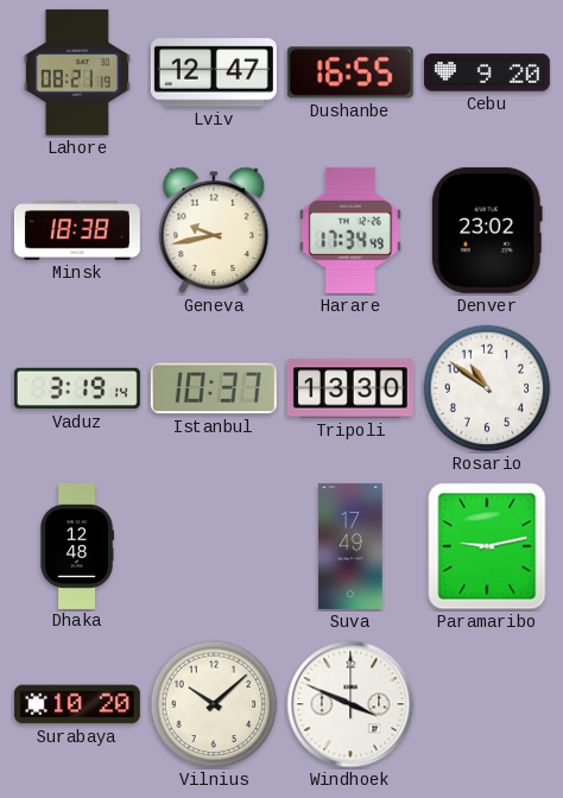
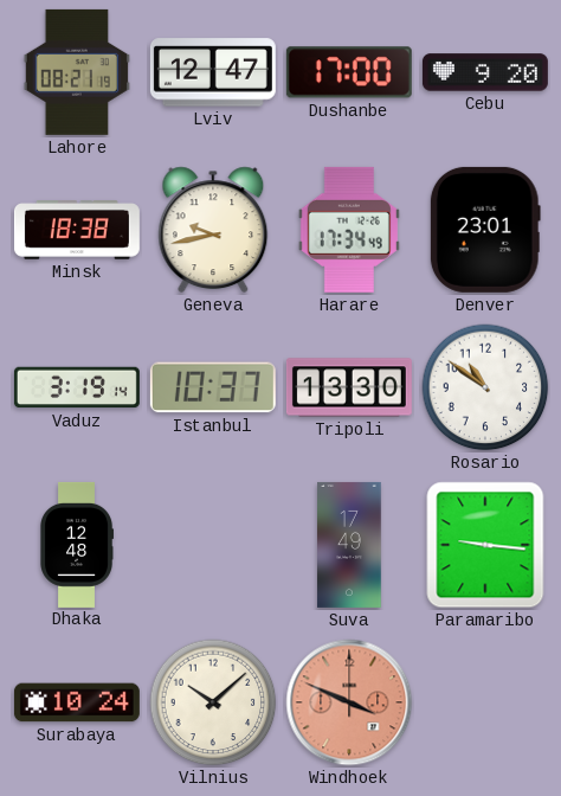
Dushanbe: 16:55 -> 17:00
Denver: 23:02 -> 23:01
Paramaribo: 9:13 -> 9:16
Surabaya: 10:20 -> 10:24
Windhoek dial: white -> salmon
